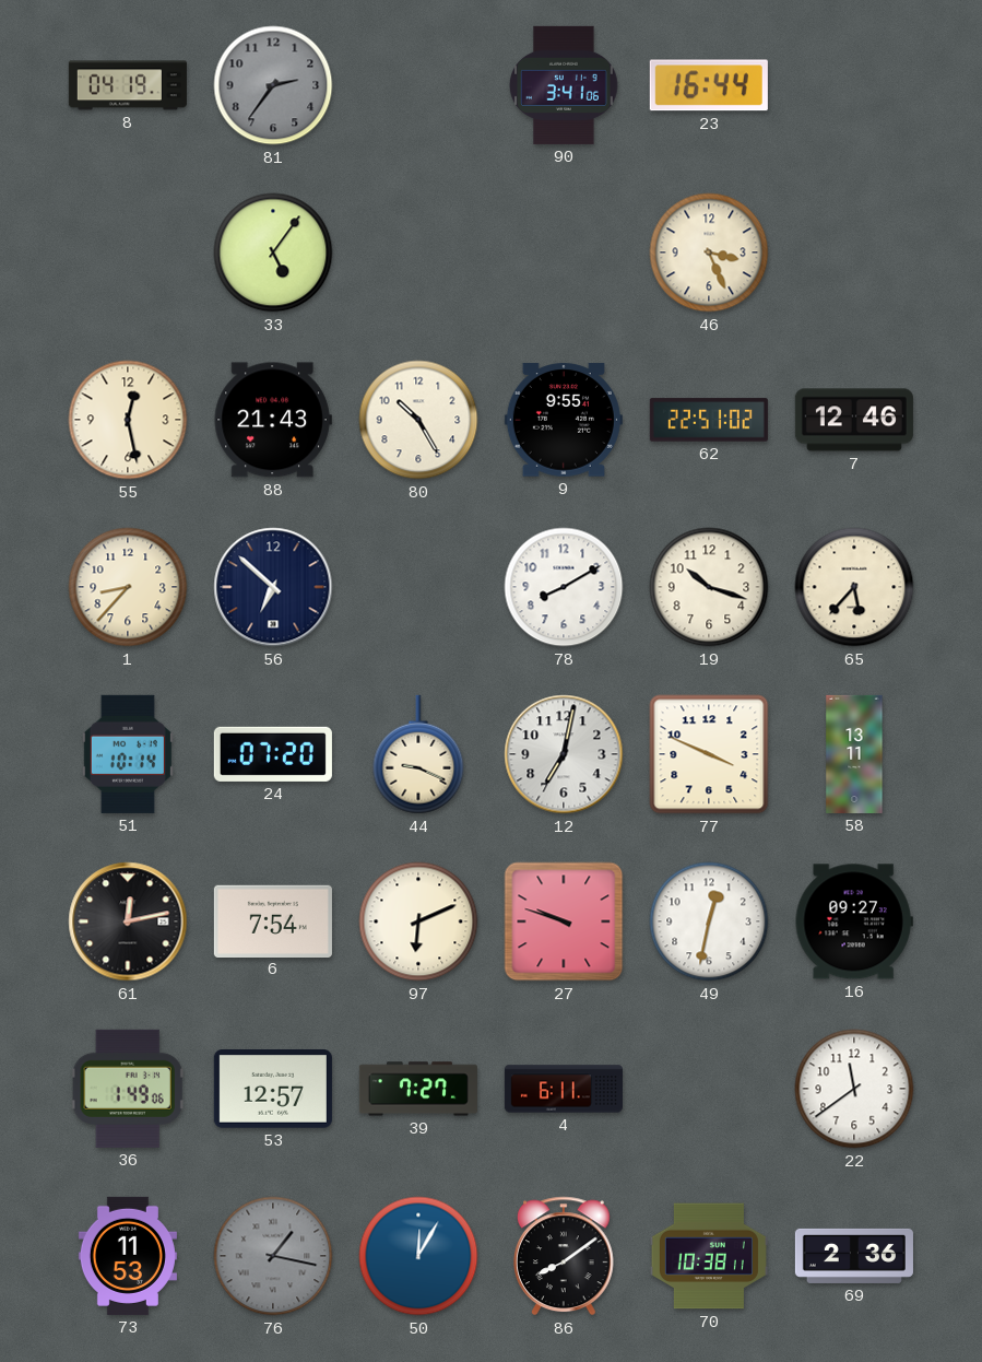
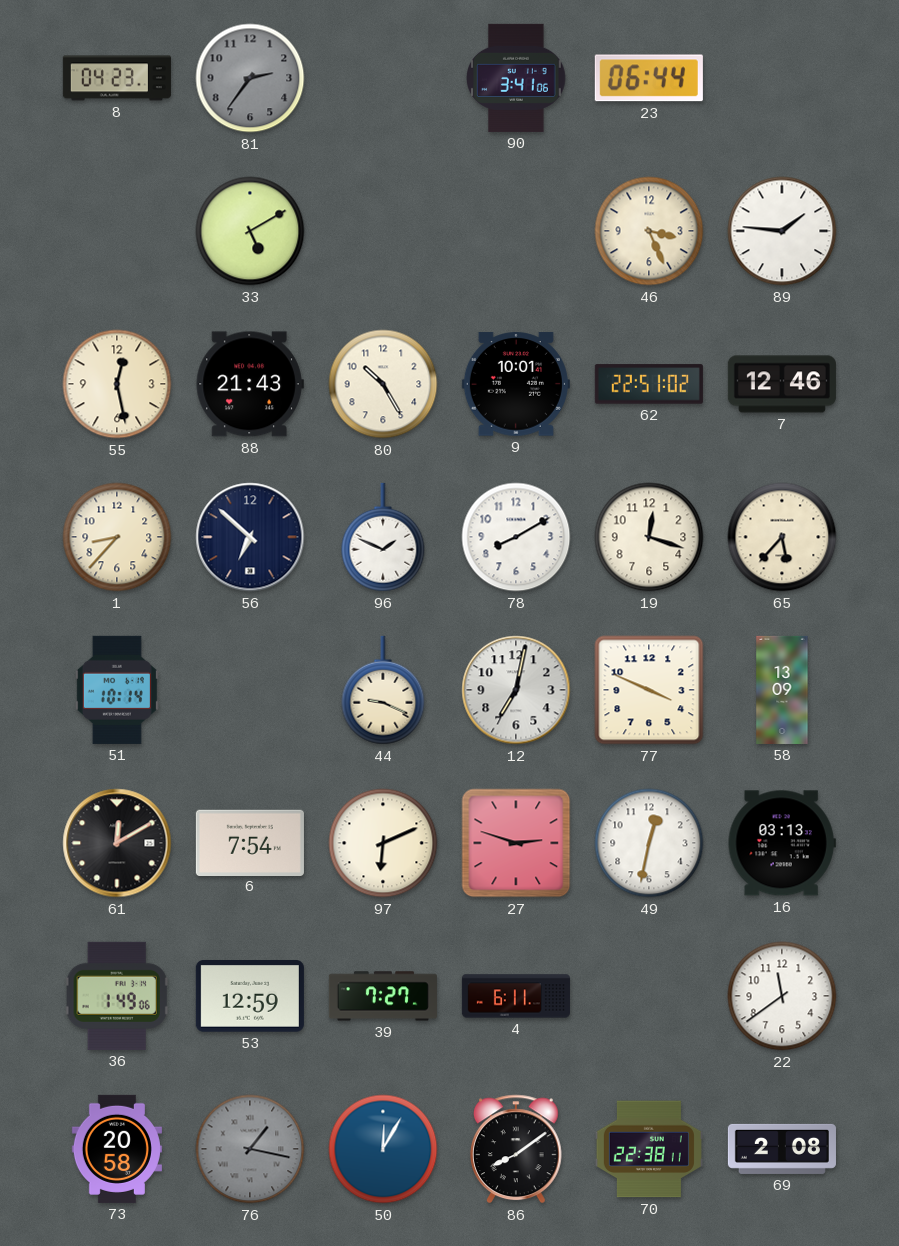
8: 04:19 -> 04:23
23: 16:44 -> 06:44
33: 5:06 -> 5:10
89: none -> 1:46
9: 9:55 -> 10:01
96: none -> 1:49
19: 10:18 -> 12:18
24: 07:20 -> none
58: 13:11 -> 13:09
61: 12:13 -> 12:10
27: 9:48 -> 2:48
16: 09:27 -> 03:13
53: 12:57 -> 12:59
73: 11:53 -> 20:58
70: 10:38 -> 22:38
69: 2:36 -> 2:08
